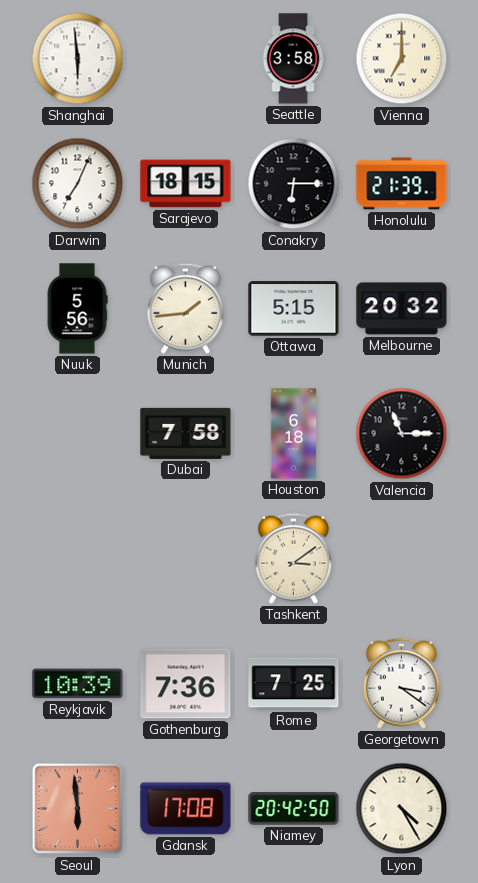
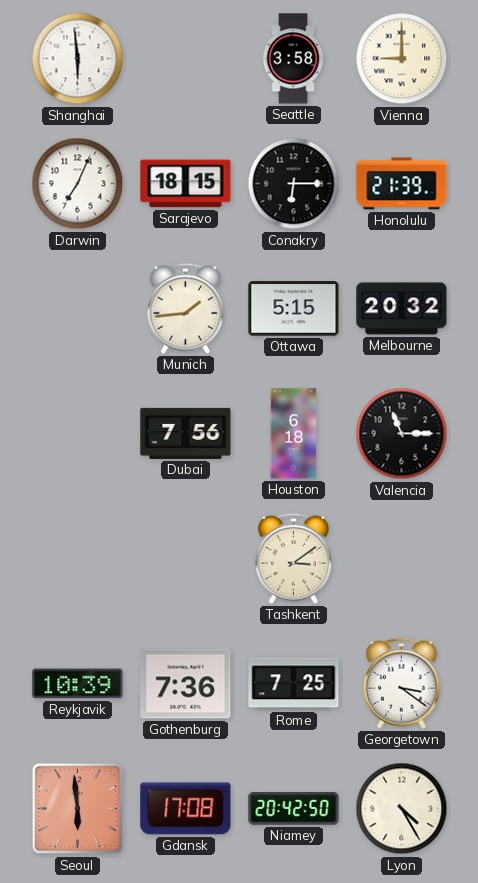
Vienna: 7:00 -> 9:00
Nuuk: 5:56 -> none
Dubai: 7:58 -> 7:56
